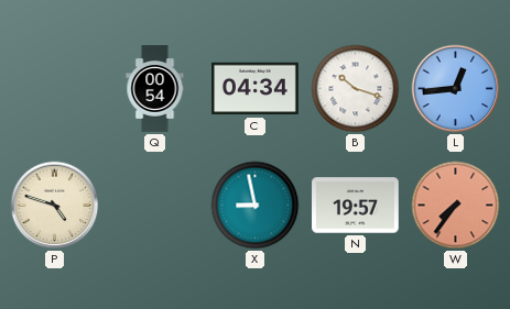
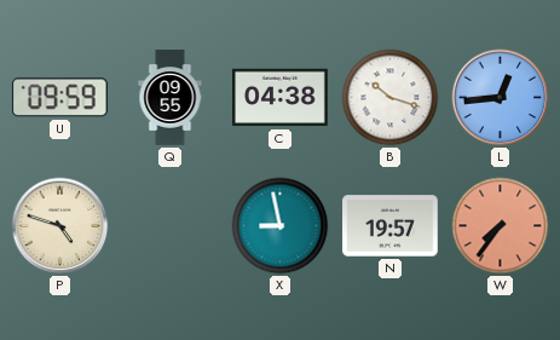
U: none -> 09:59
Q: 00:54 -> 09:55
C: 04:34 -> 04:38
